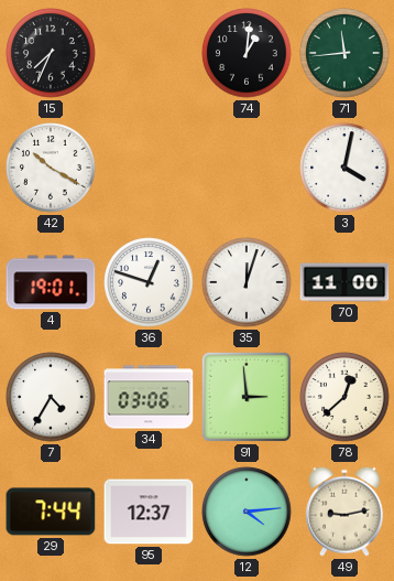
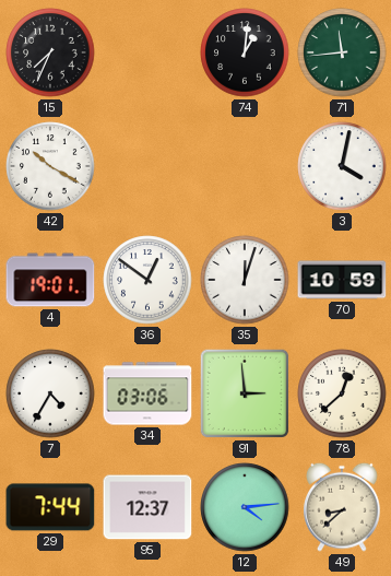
36: 12:48 -> 12:51
70: 11:00 -> 10:59
49: 9:13 -> 8:38
